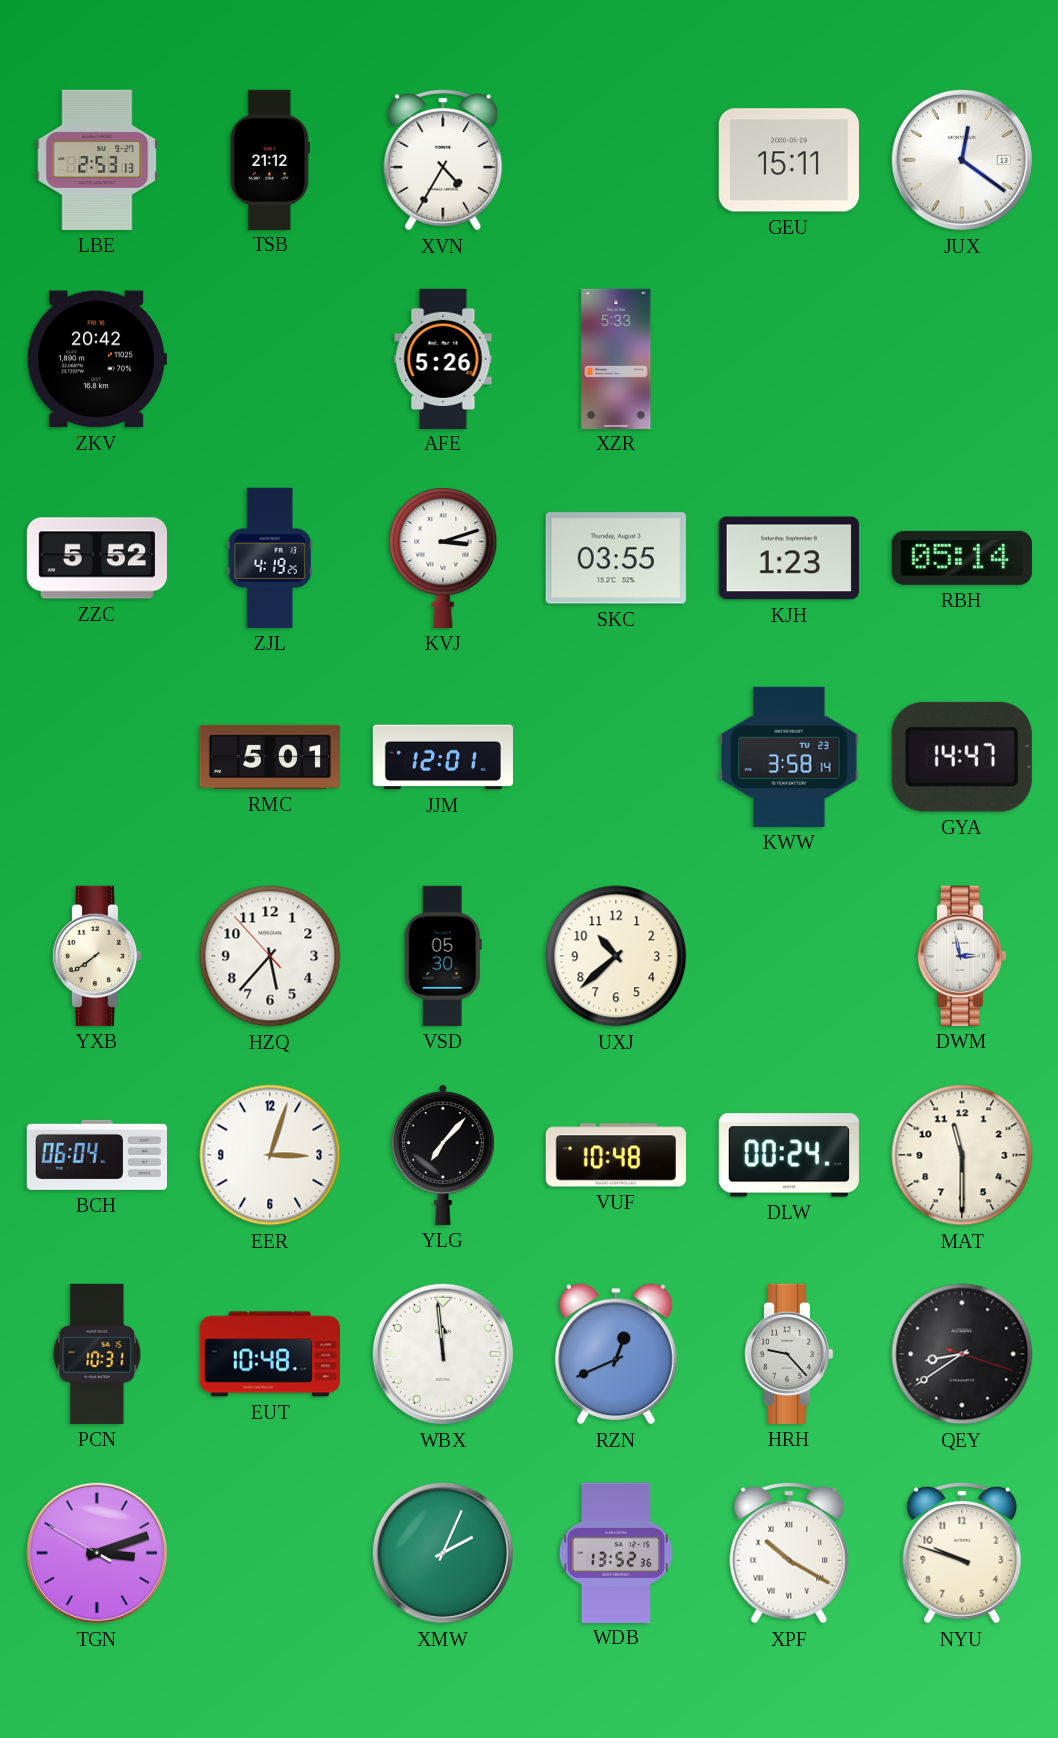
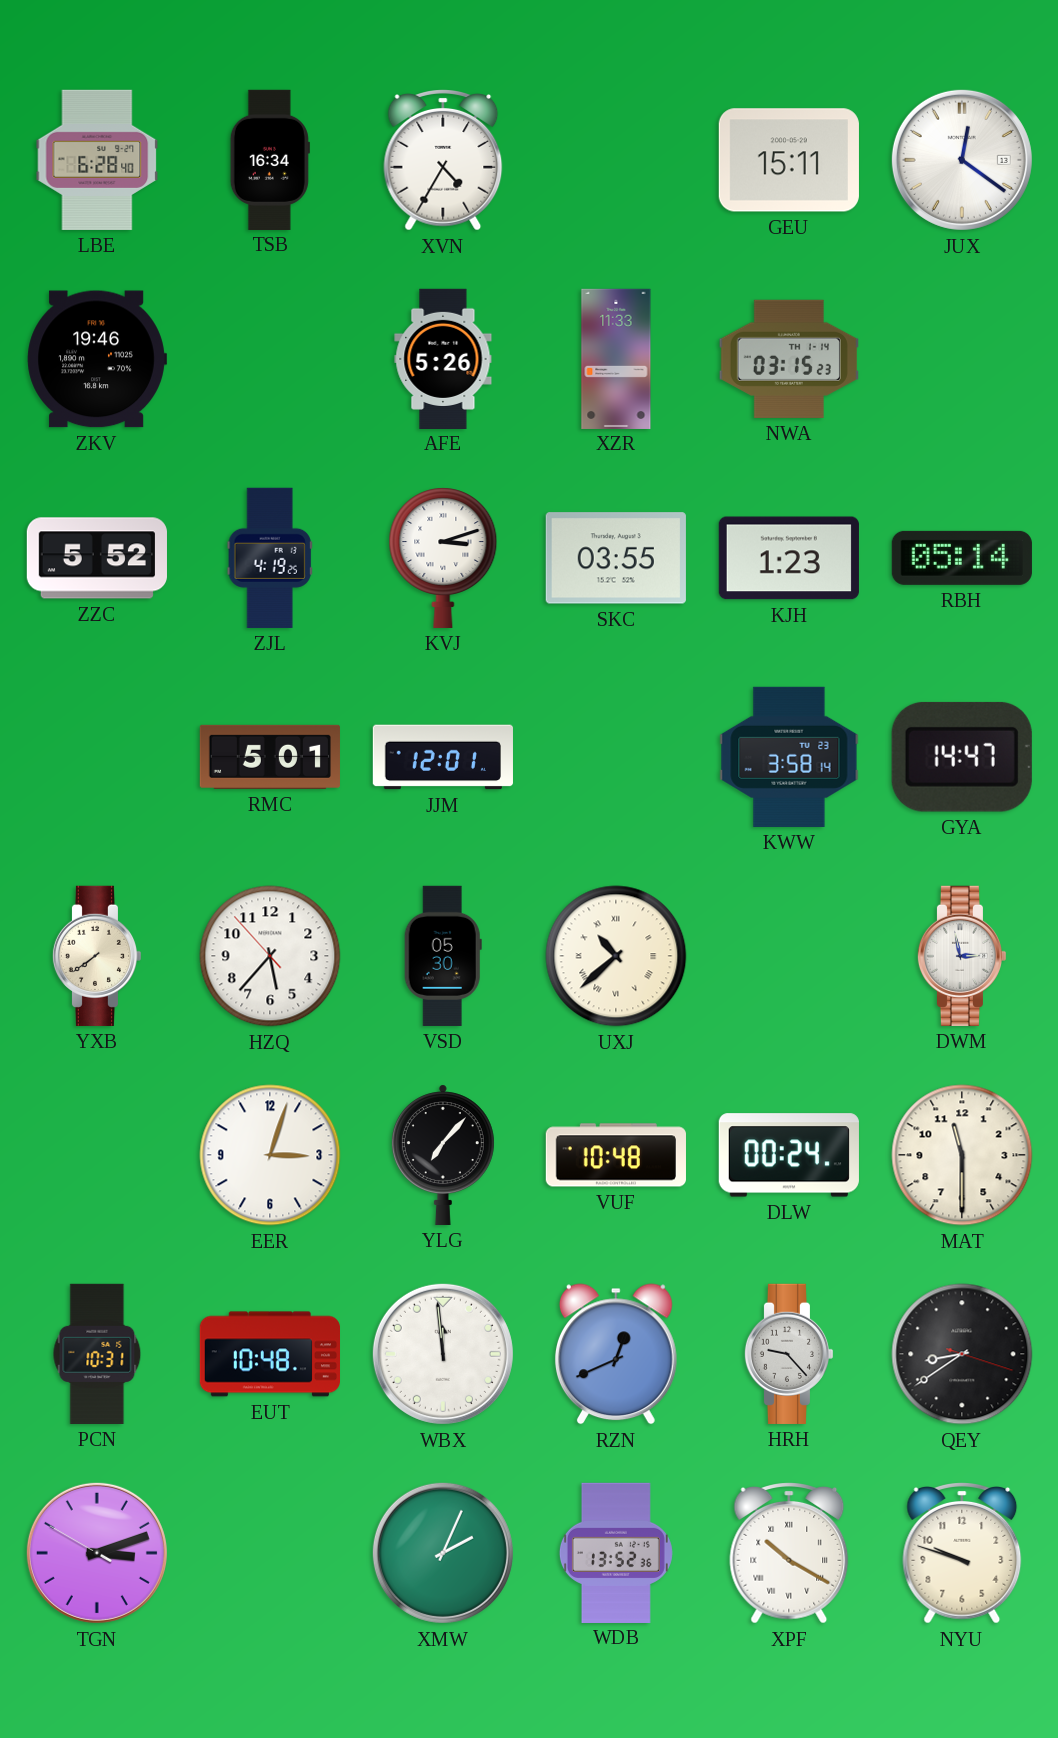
LBE: 2:53 -> 6:28
TSB: 21:12 -> 16:34
ZKV: 20:42 -> 19:46
XZR: 5:33 -> 11:33
NWA: none -> 03:15
UXJ numerals: Arabic -> Roman
BCH: 06:04 -> none
